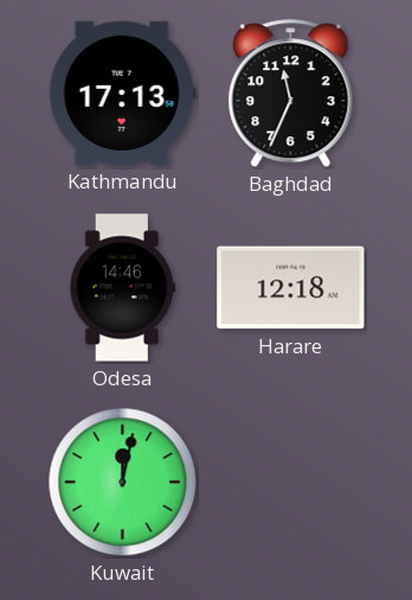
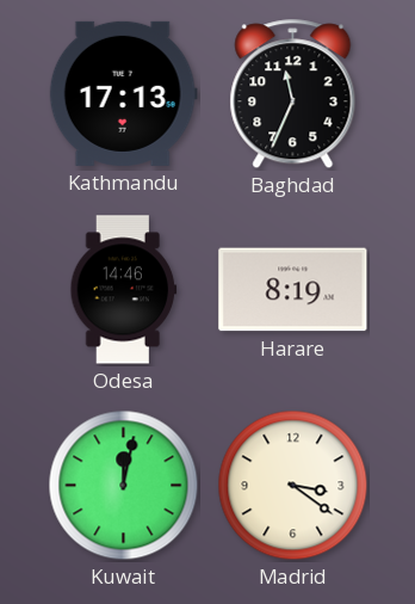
Harare: 12:18 -> 8:19
Madrid: none -> 3:21
